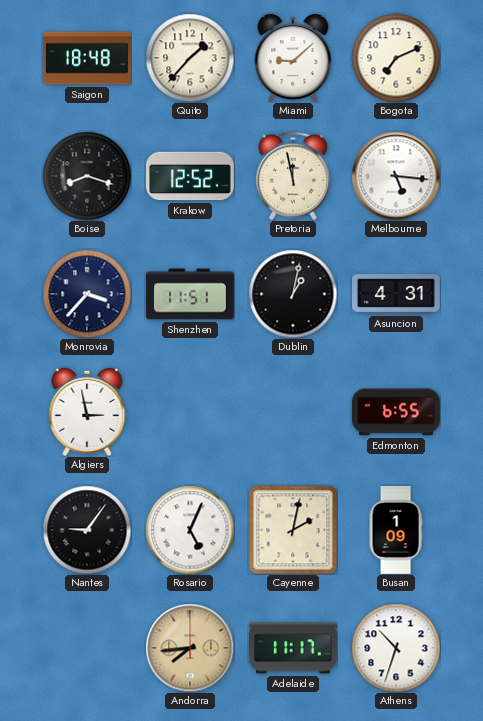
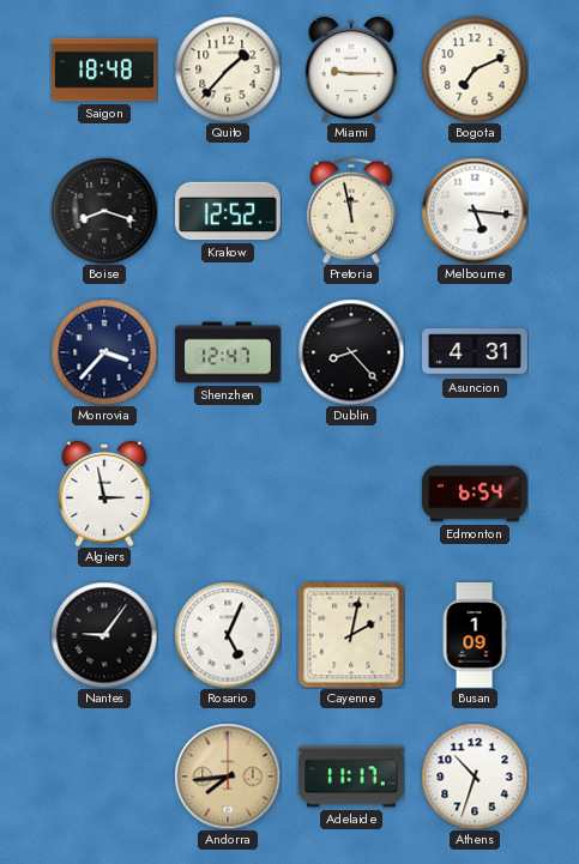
Miami: 9:08 -> 9:15
Shenzhen: 11:51 -> 12:47
Dublin: 1:02 -> 8:23
Edmonton: 6:55 -> 6:54
